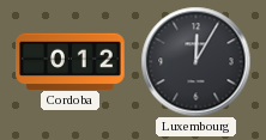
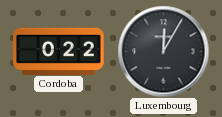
Cordoba: 0:12 -> 0:22
